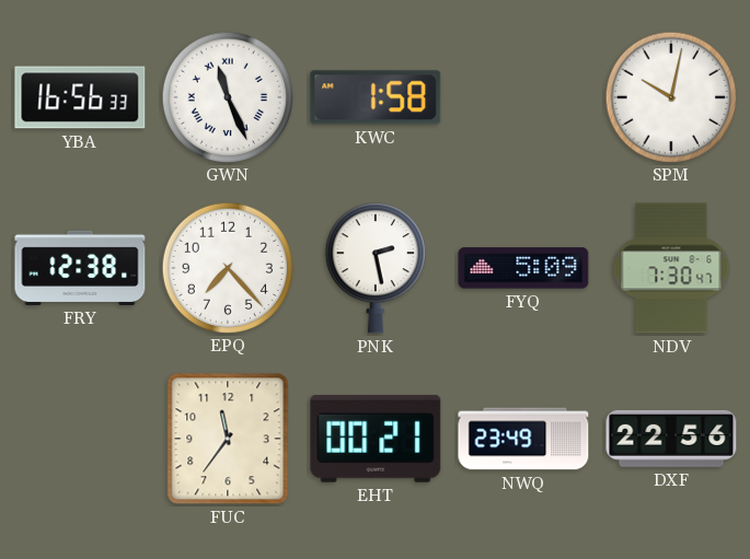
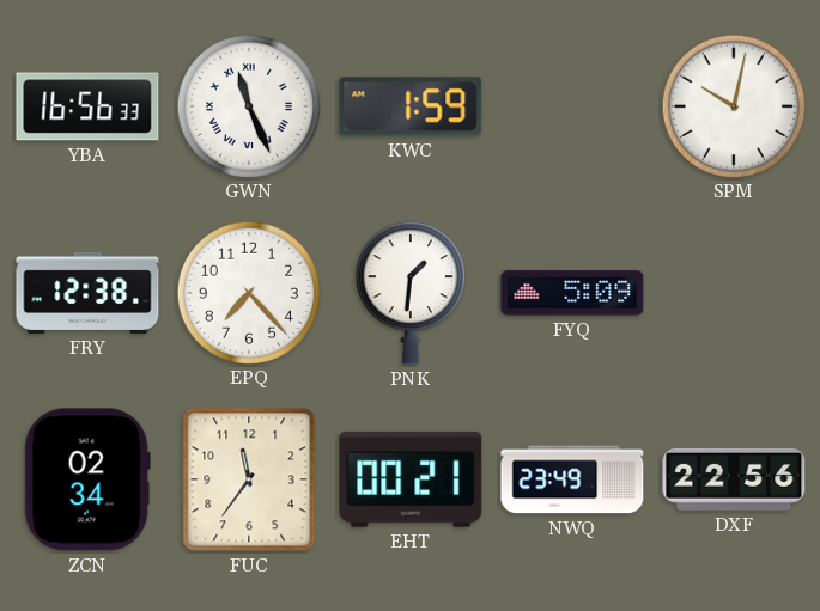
KWC: 1:58 -> 1:59
PNK: 2:28 -> 1:31
NDV: 7:30 -> none
ZCN: none -> 02:34
